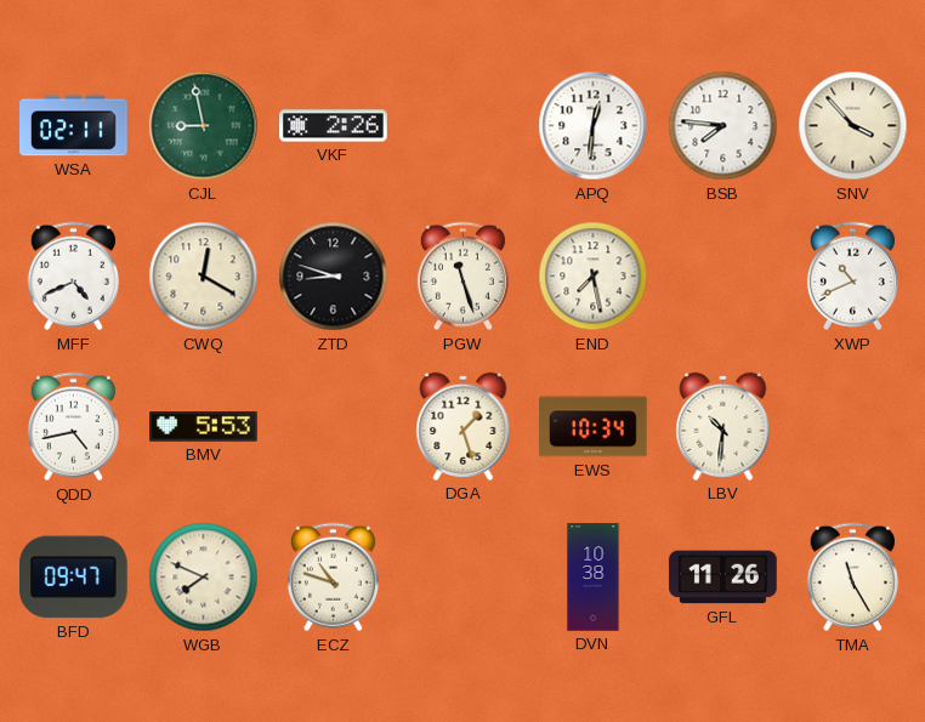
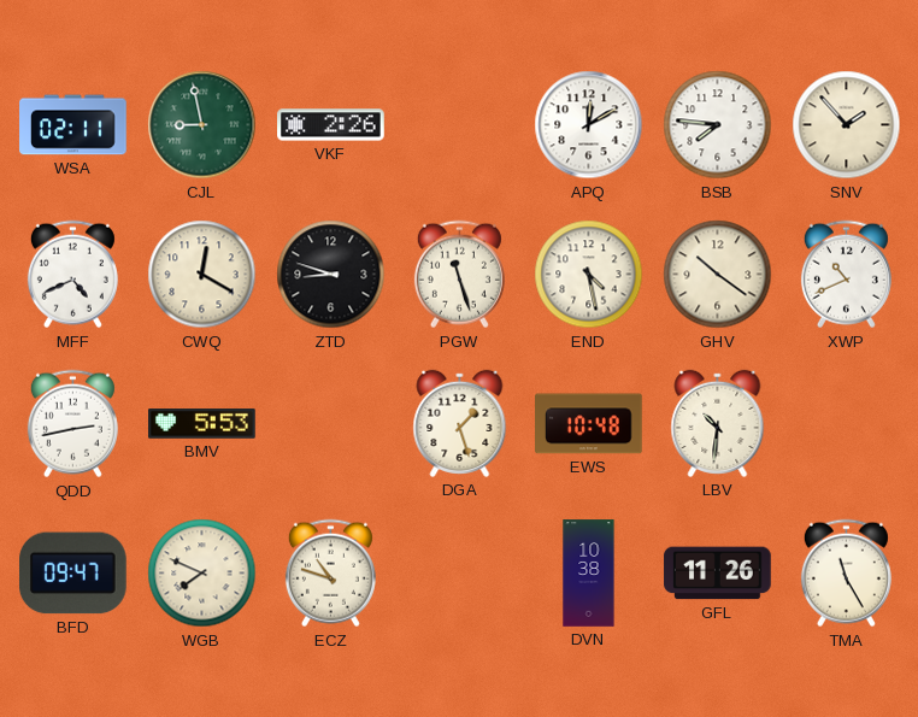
APQ: 12:31 -> 12:10
SNV: 3:53 -> 1:53
END: 7:28 -> 4:28
GHV: none -> 10:21
QDD: 4:43 -> 2:43
EWS: 10:34 -> 10:48
